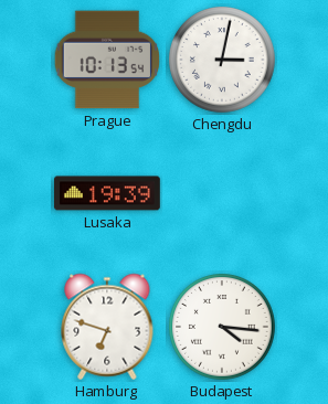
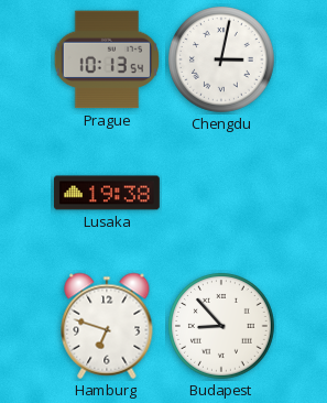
Lusaka: 19:39 -> 19:38
Budapest: 4:16 -> 8:53
